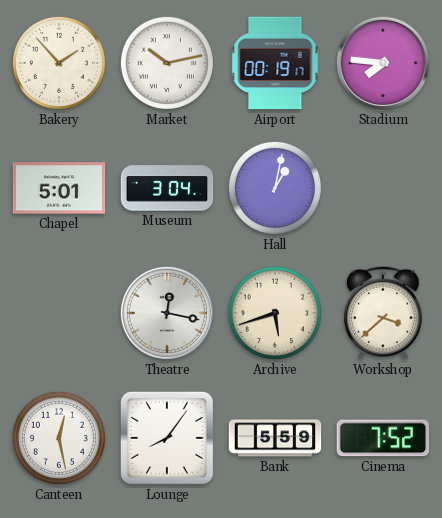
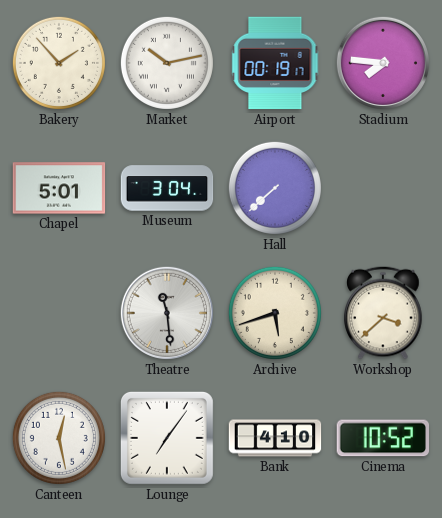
Hall: 1:02 -> 7:38
Theatre: 12:17 -> 11:29
Lounge: 8:06 -> 7:06
Bank: 5:59 -> 4:10
Cinema: 7:52 -> 10:52
